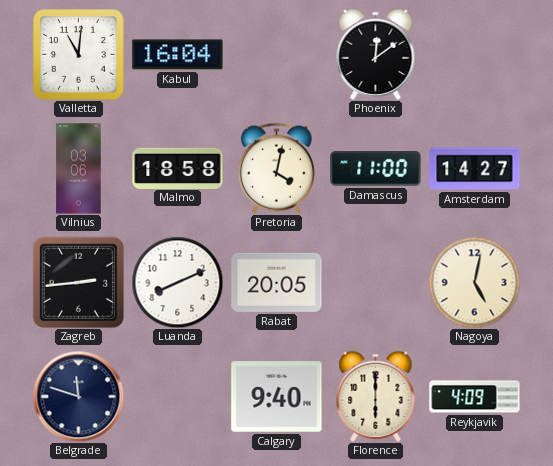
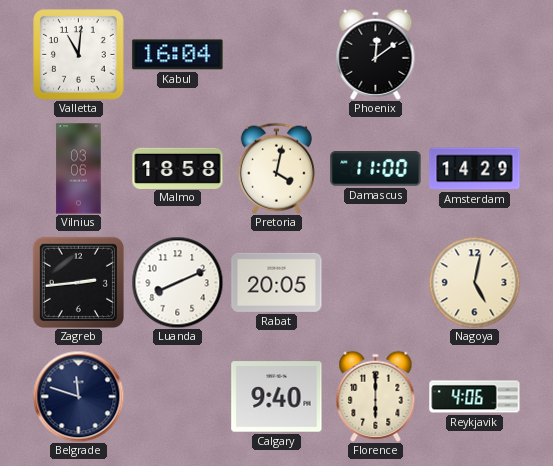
Amsterdam: 14:27 -> 14:29
Reykjavik: 4:09 -> 4:06
